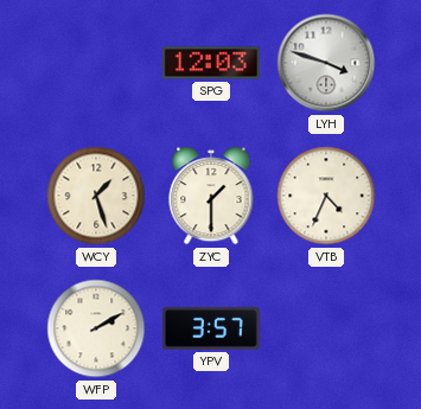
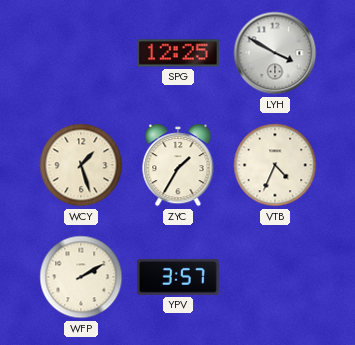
SPG: 12:03 -> 12:25
LYH: 3:48 -> 3:50
ZYC: 1:30 -> 1:35
